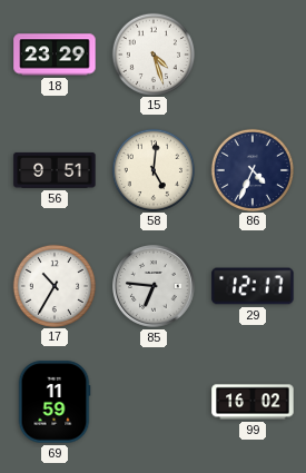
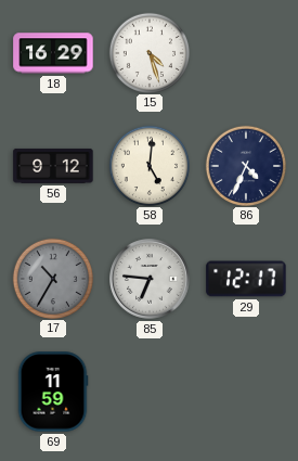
18: 23:29 -> 16:29
56: 9:51 -> 9:12
17 dial: white -> grey
99: 16:02 -> none
